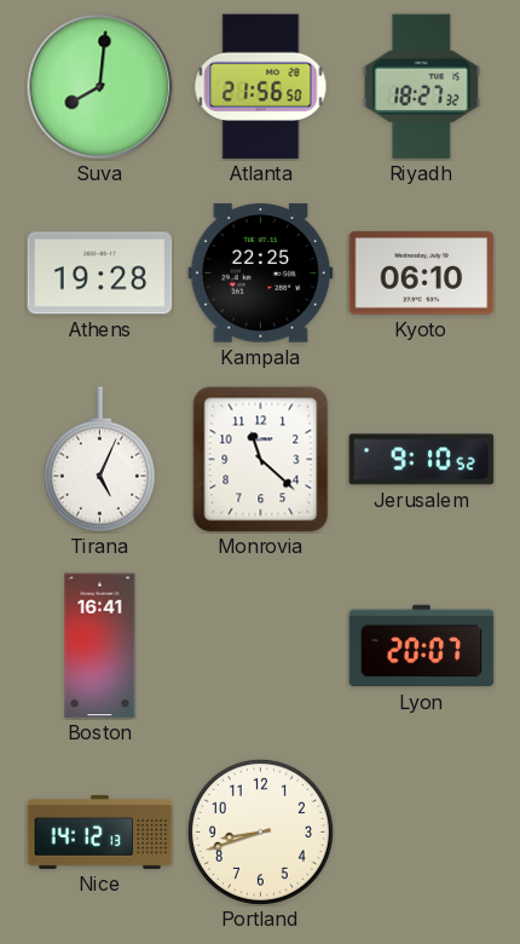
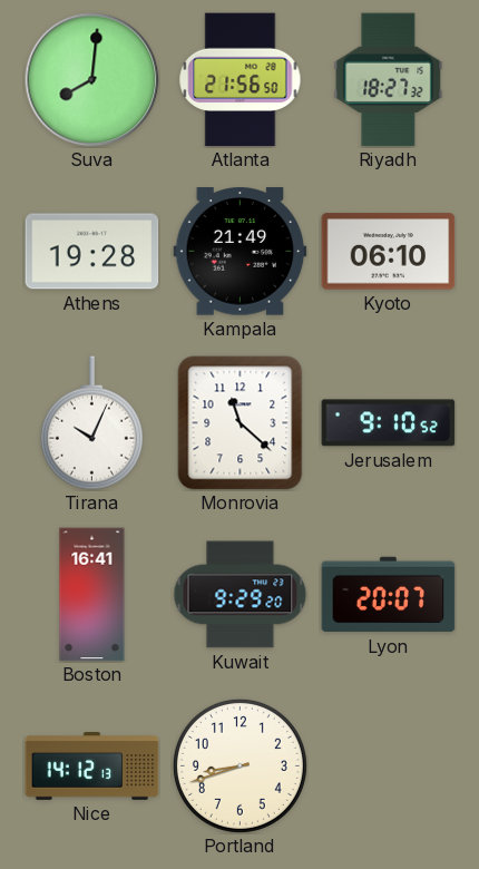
Kampala: 22:25 -> 21:49
Tirana: 5:04 -> 10:04
Kuwait: none -> 9:29
